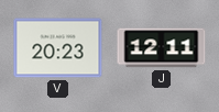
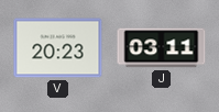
J: 12:11 -> 03:11
